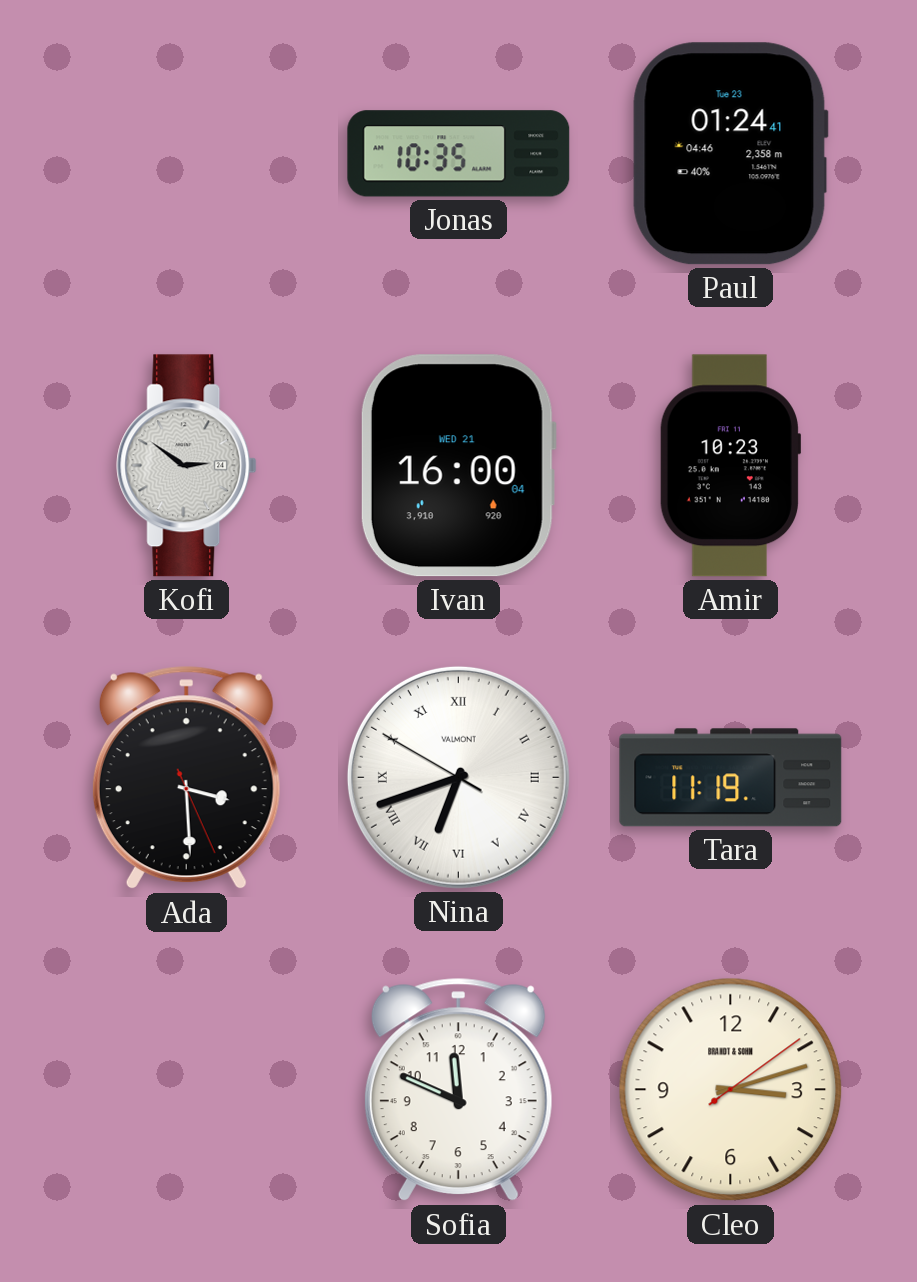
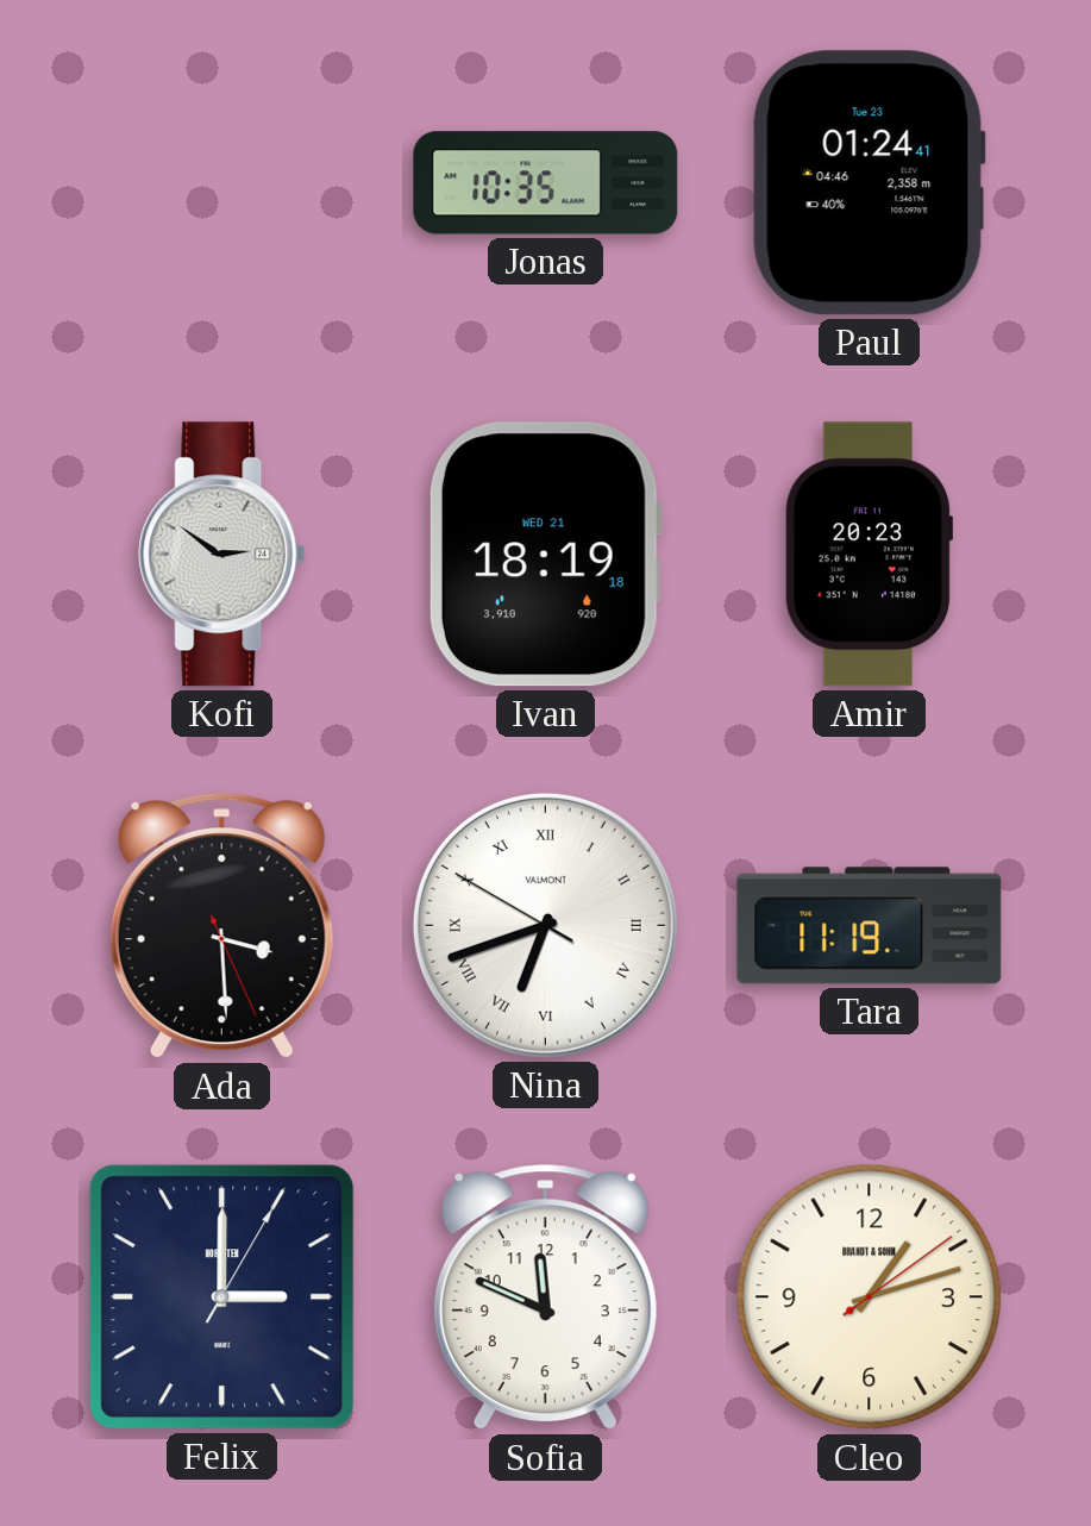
Ivan: 16:00 -> 18:19
Amir: 10:23 -> 20:23
Felix: none -> 3:00
Cleo: 3:12 -> 1:12
